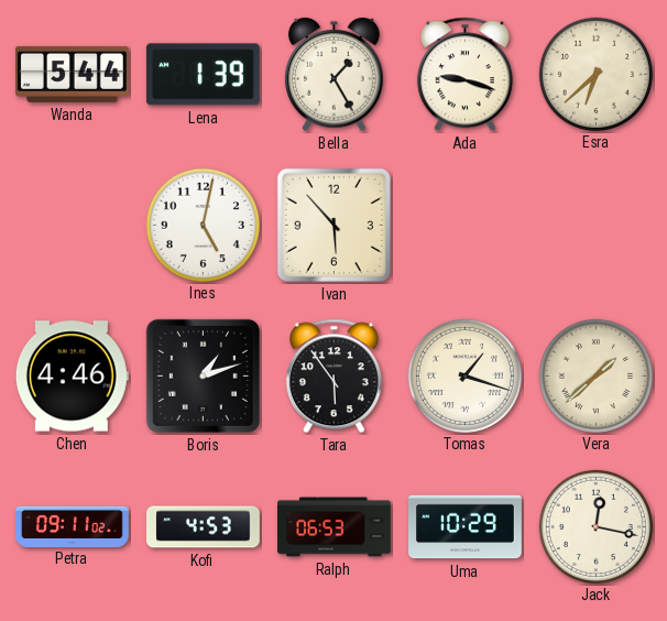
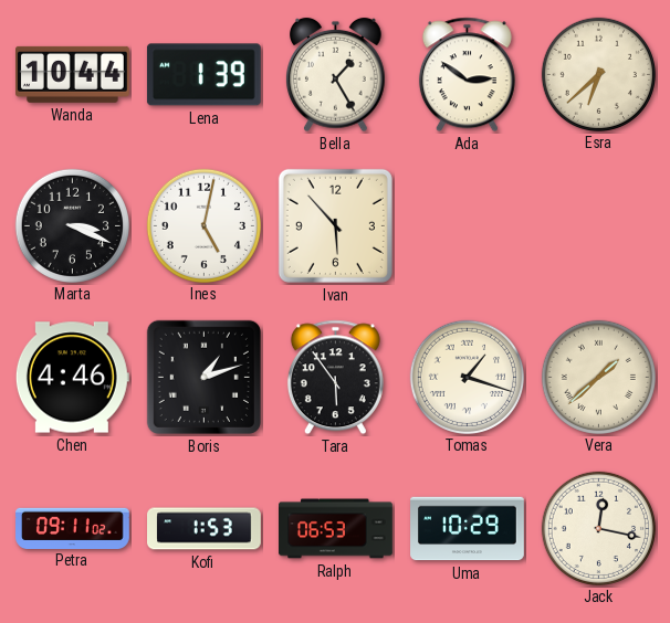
Wanda: 5:44 -> 10:44
Ada: 9:18 -> 2:51
Marta: none -> 3:19
Kofi: 4:53 -> 1:53
